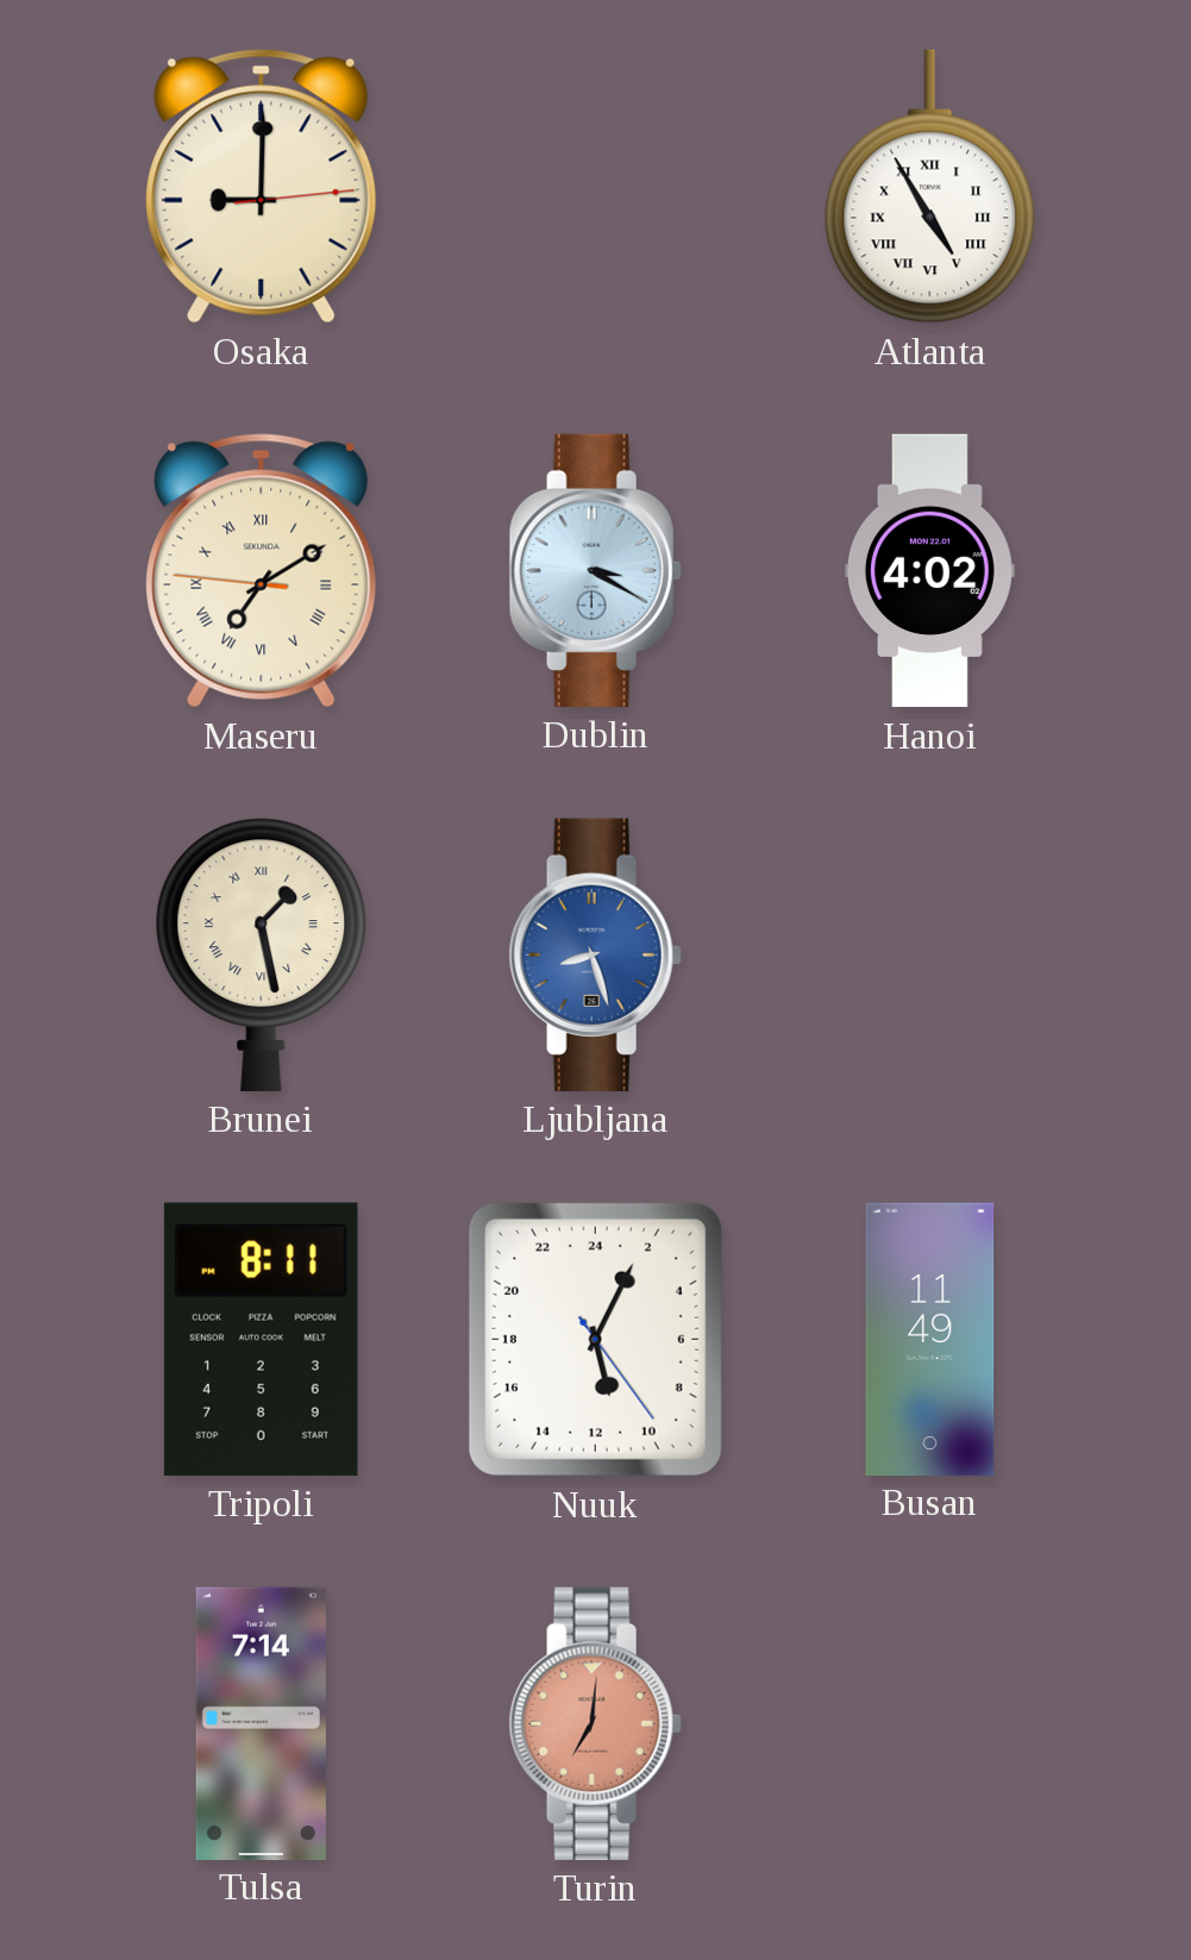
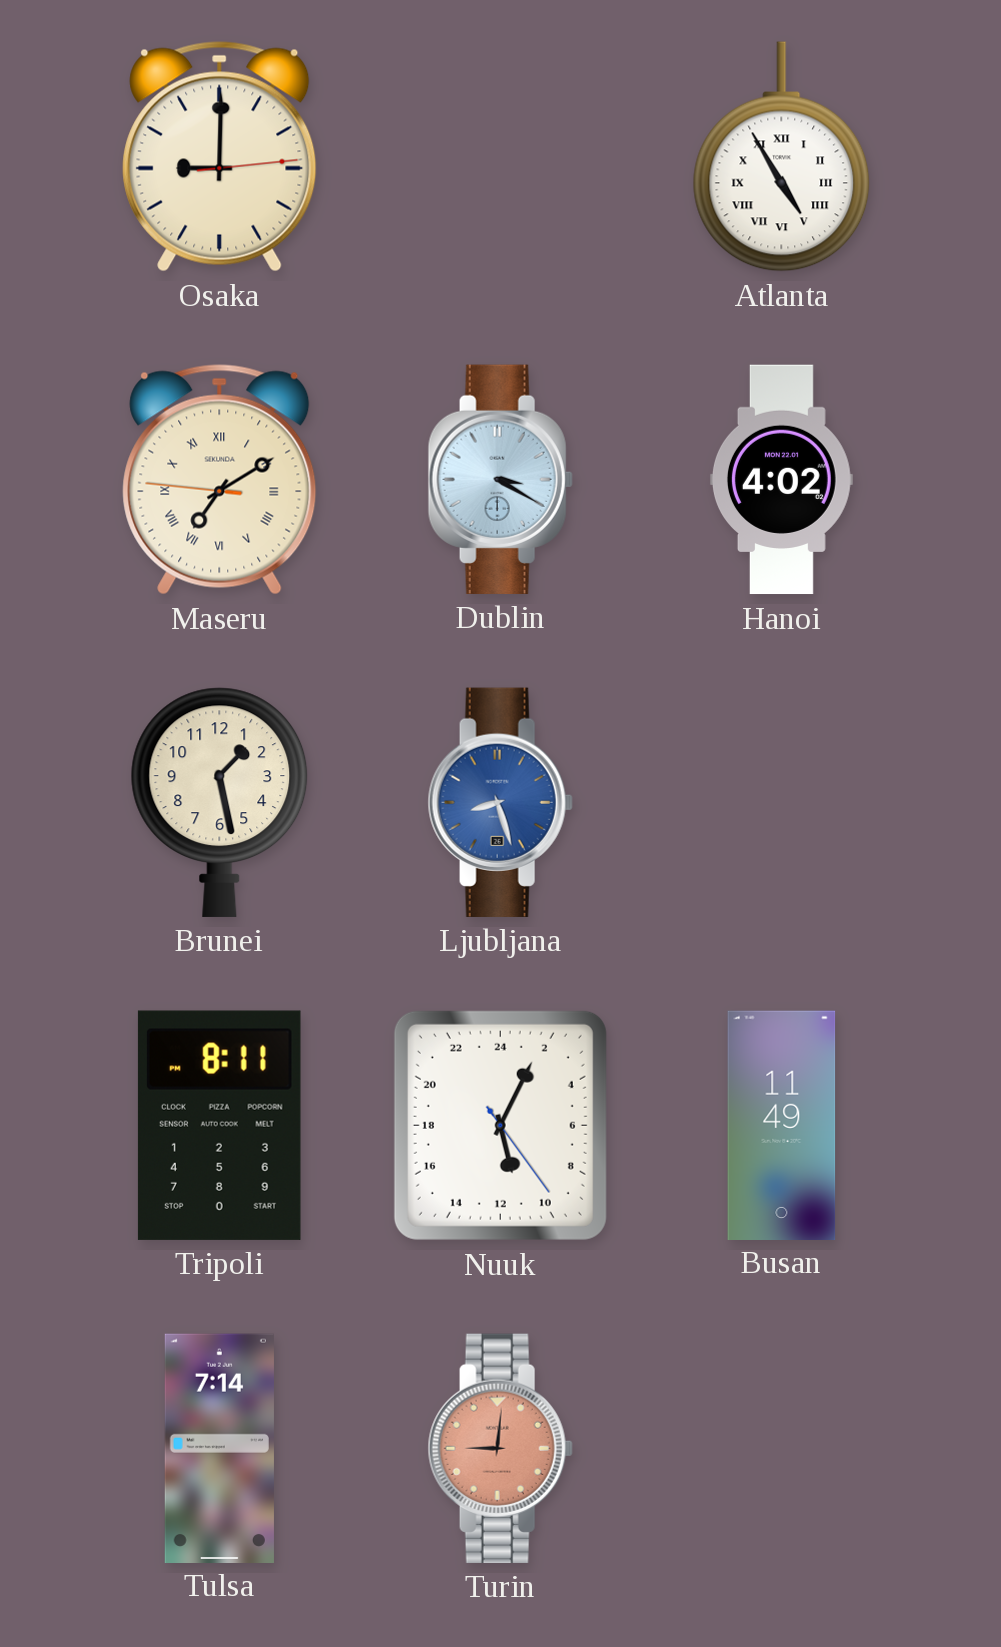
Brunei numerals: Roman -> Arabic
Turin: 7:01 -> 9:01
